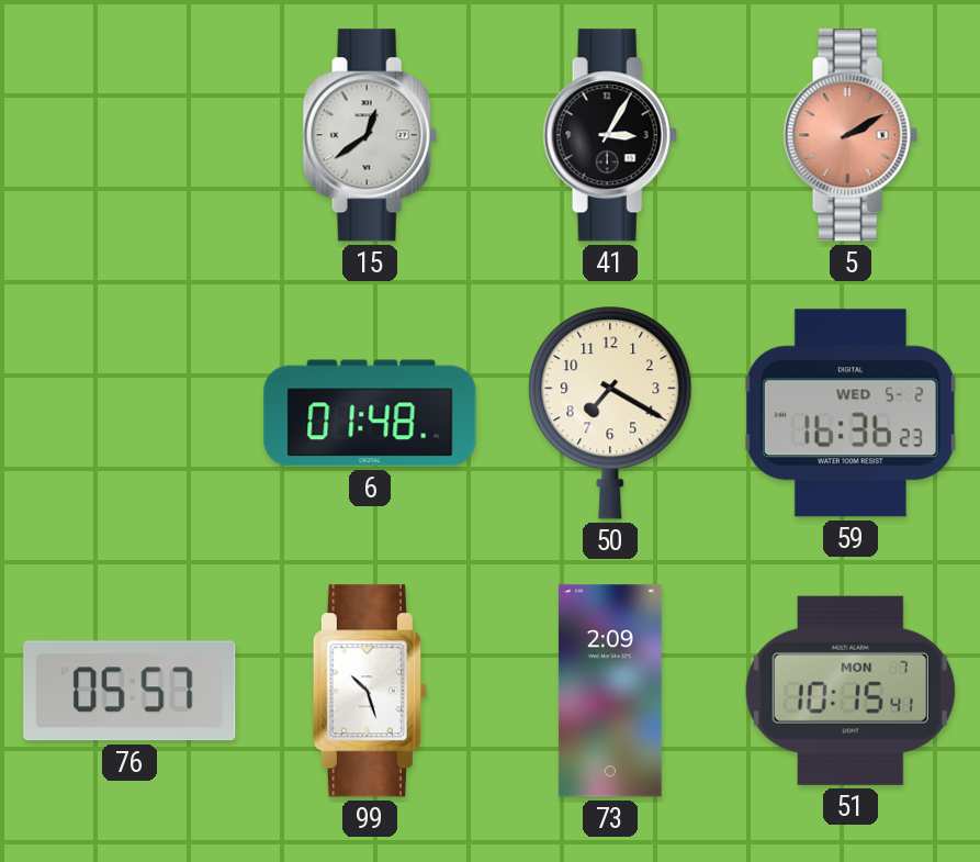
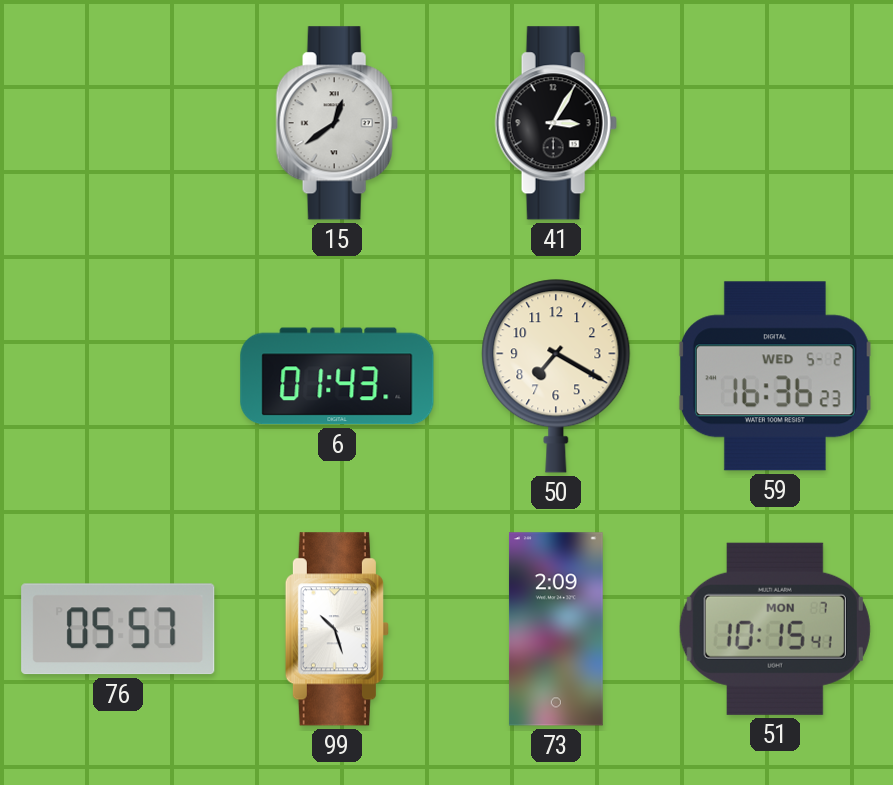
5: 2:10 -> none
6: 01:48 -> 01:43
